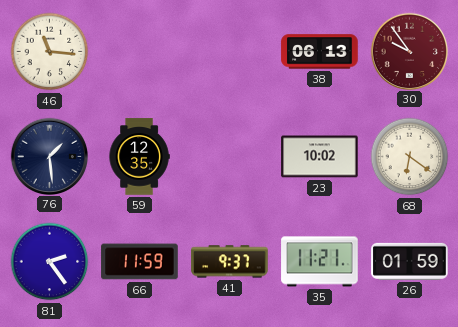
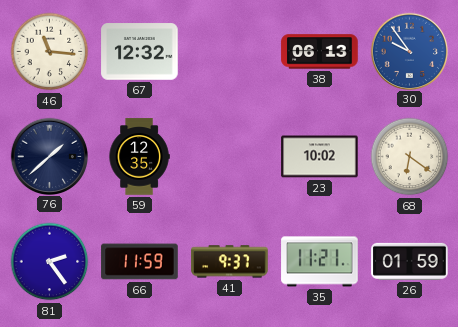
67: none -> 12:32
30 dial: burgundy -> blue
76: 1:29 -> 1:38
